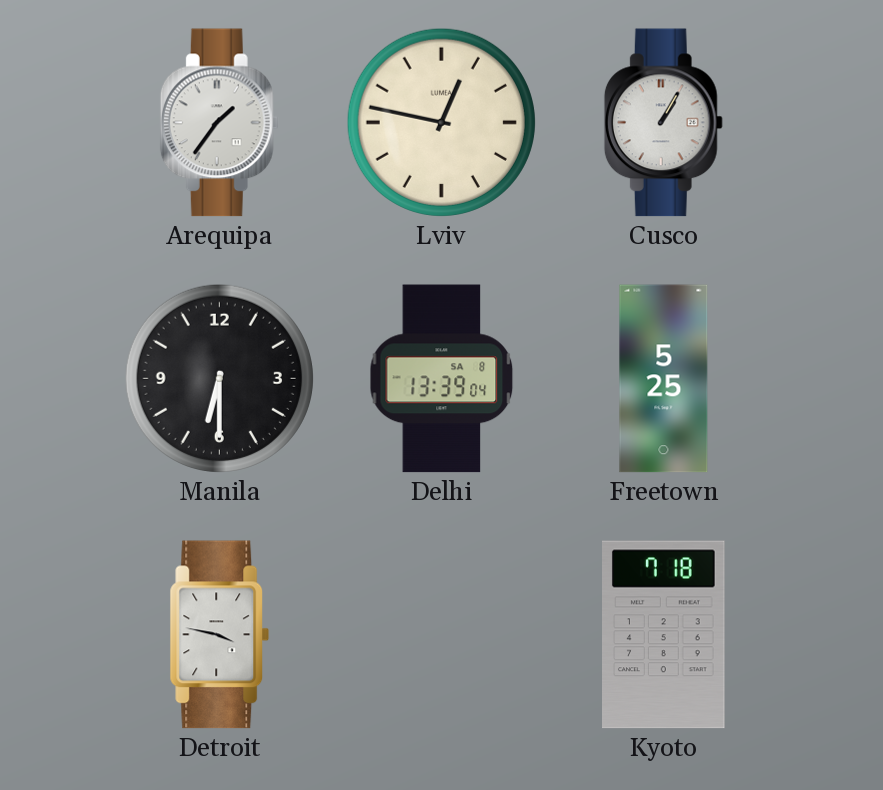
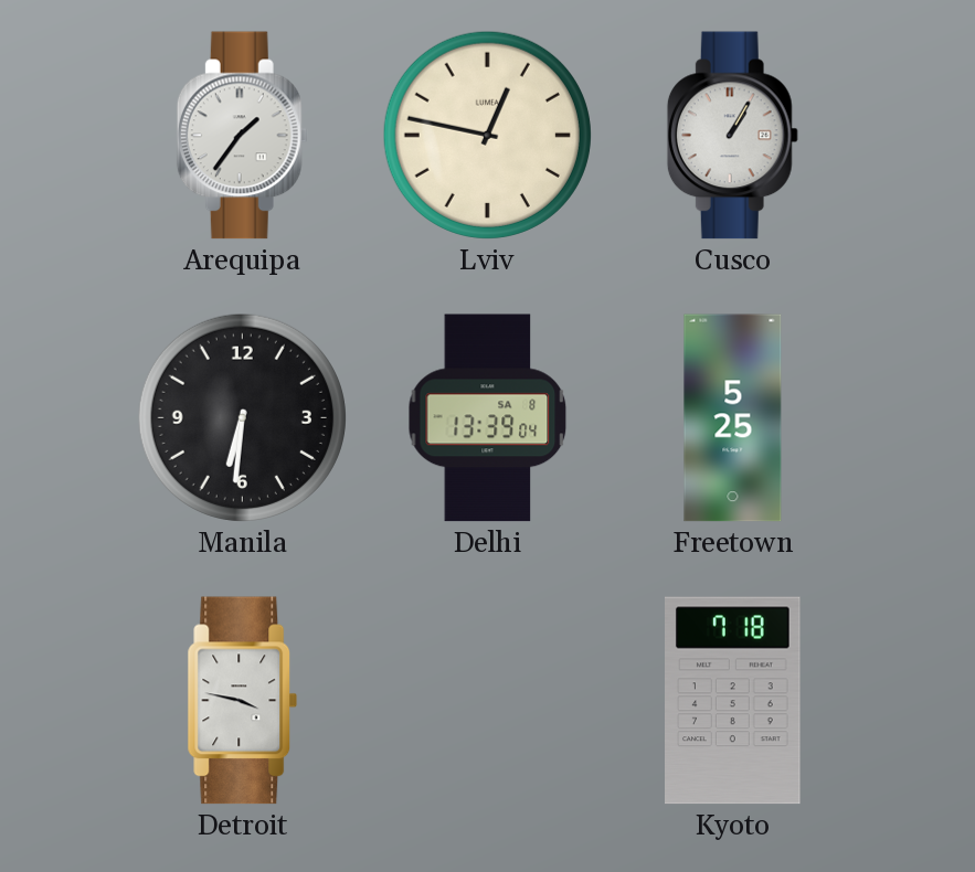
Manila: 6:30 -> 6:31
